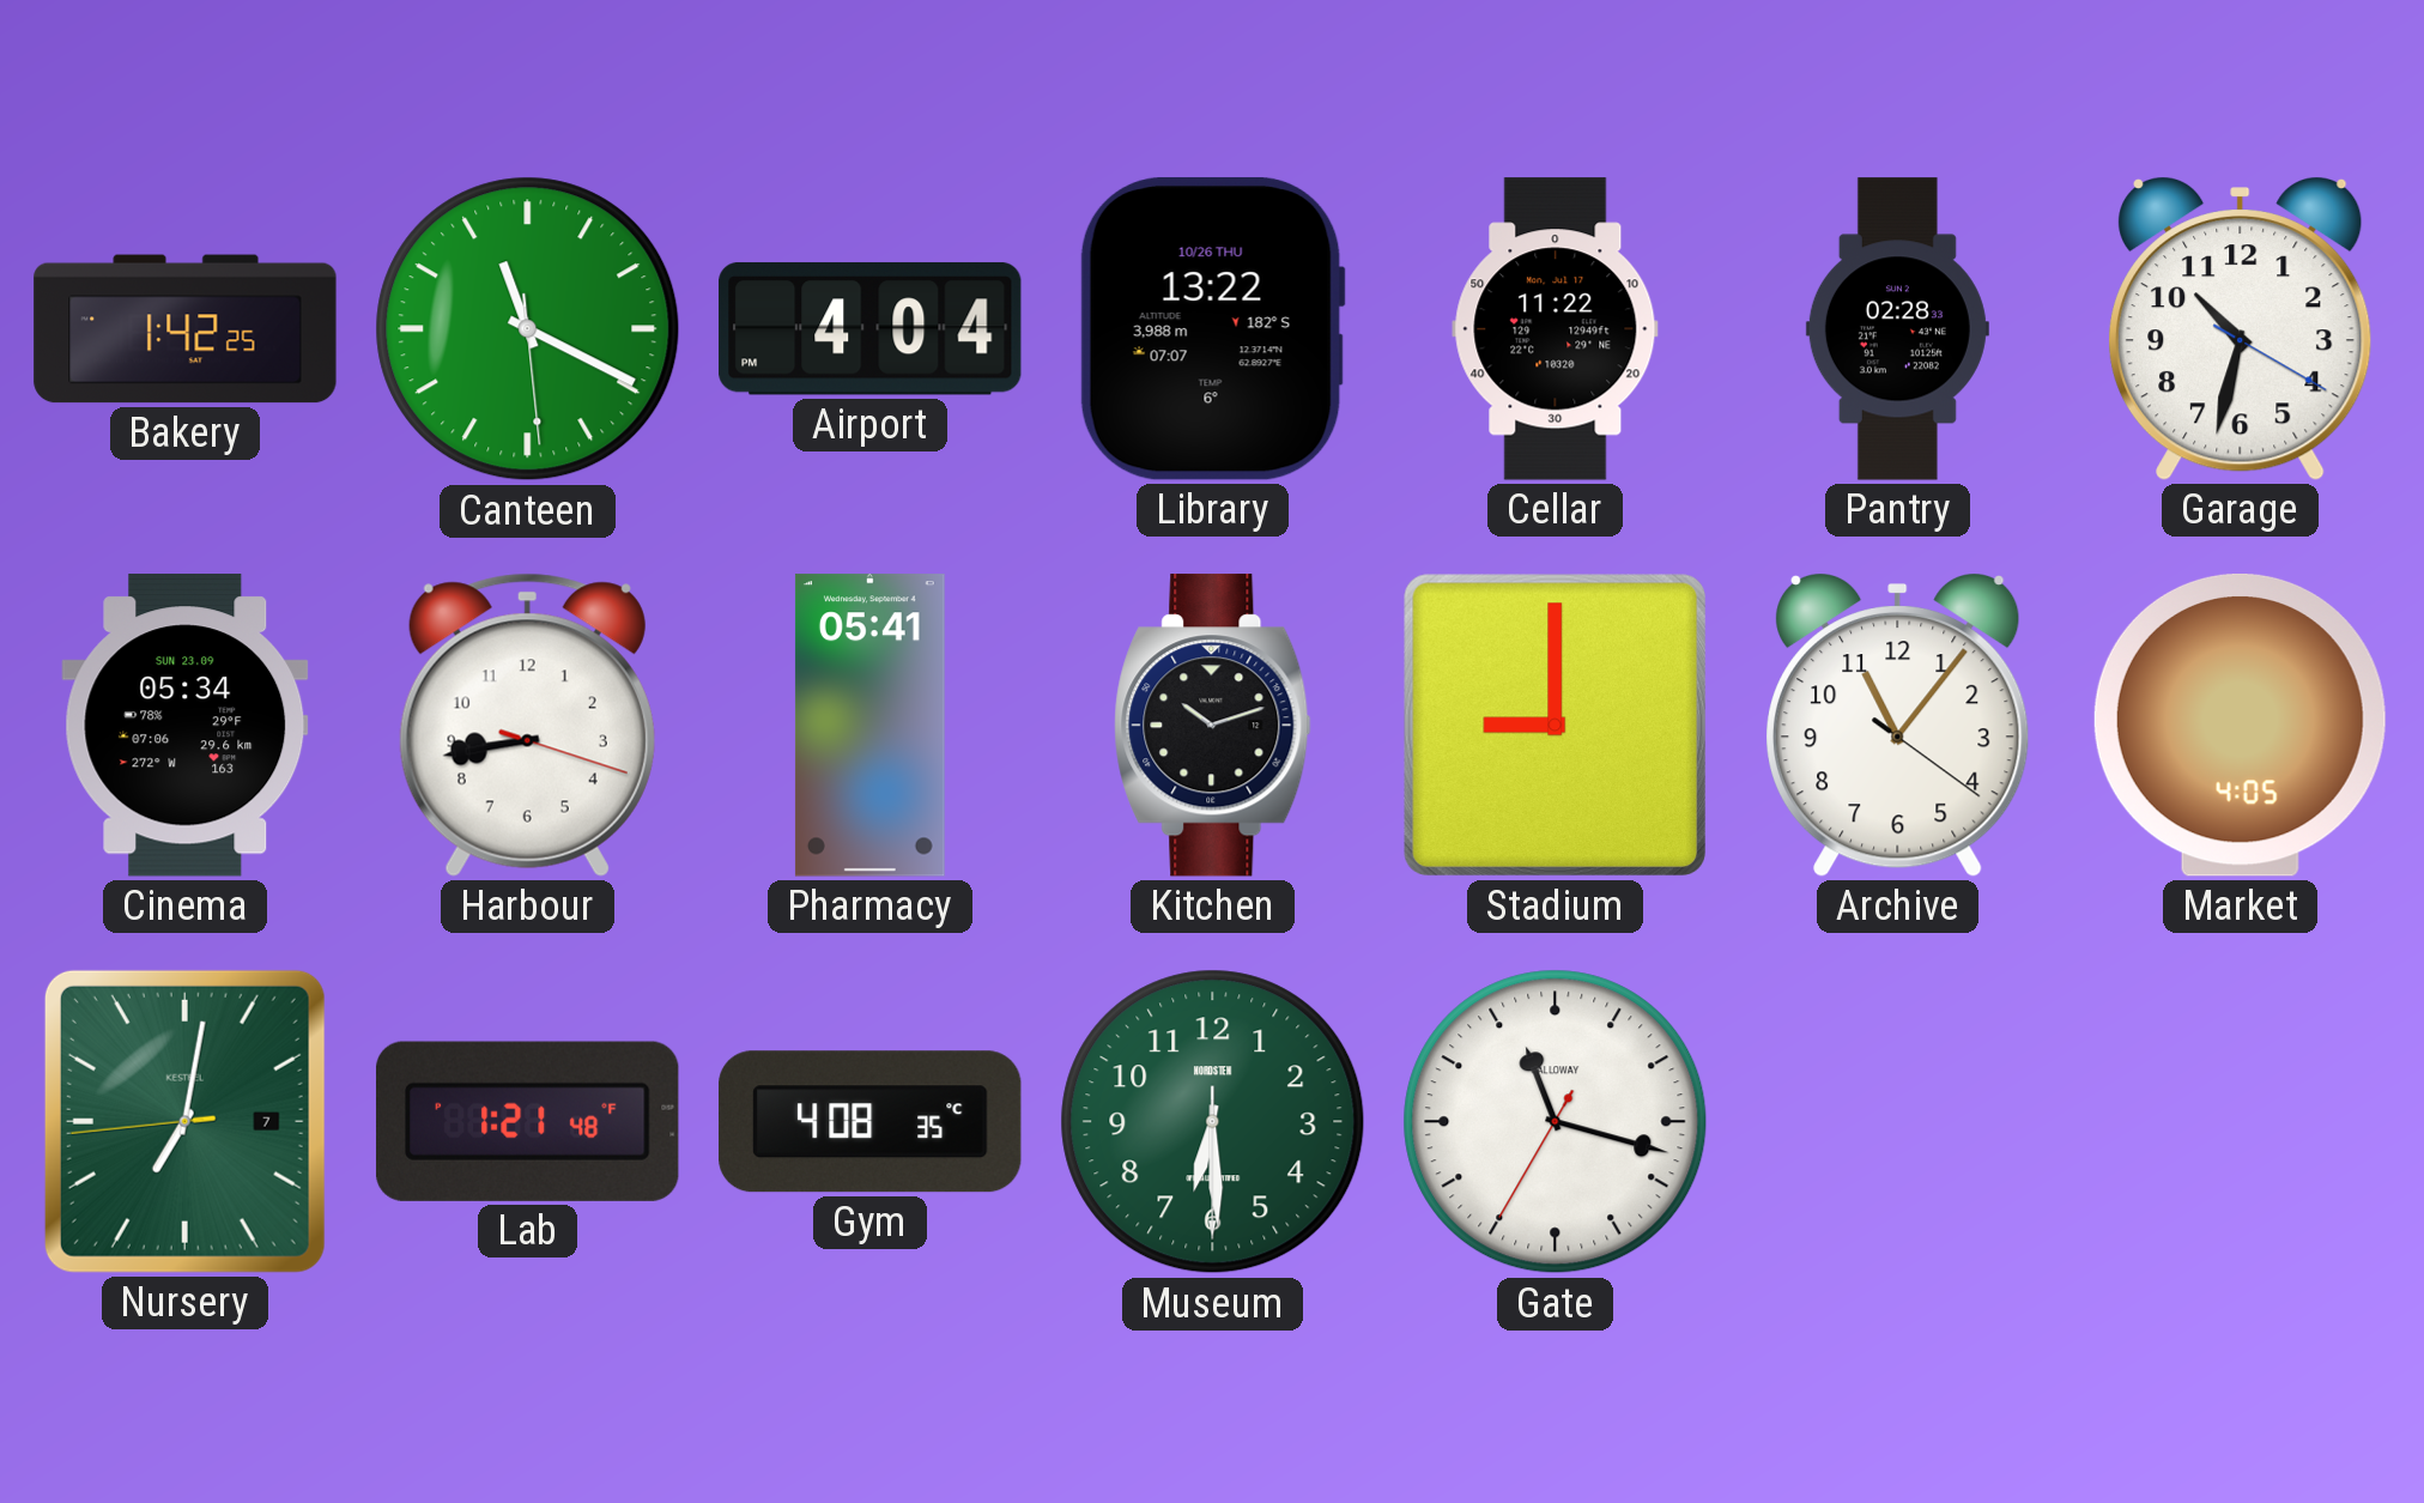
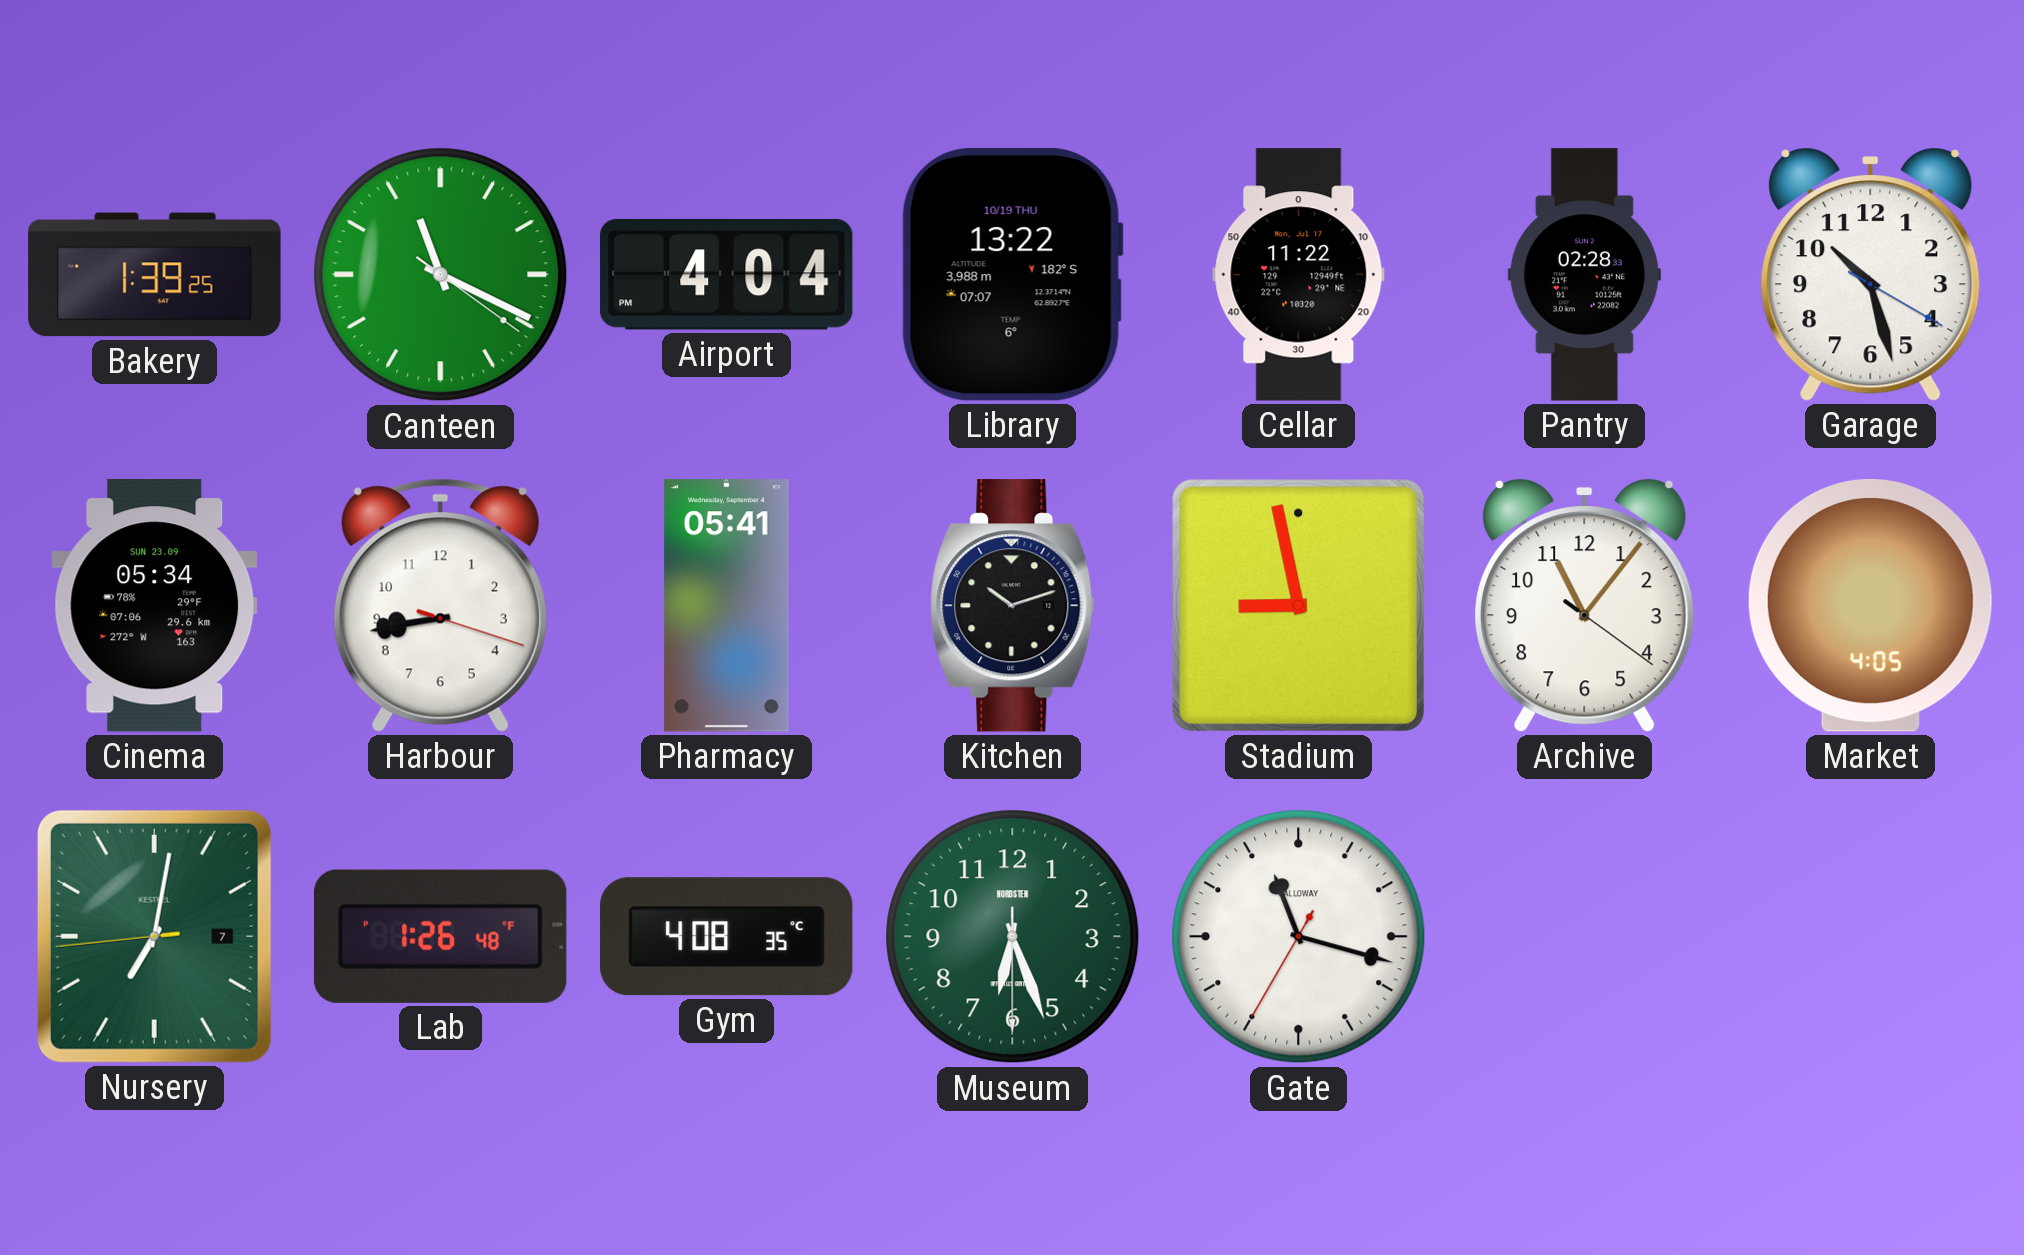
Bakery: 1:42 -> 1:39
Canteen: 11:19:29 -> 11:19:21
Library date: 10/26 THU -> 10/19 THU
Garage: 10:32 -> 10:27
Stadium: 9:00 -> 8:58
Lab: 1:21 -> 1:26
Museum: 6:29 -> 6:26
